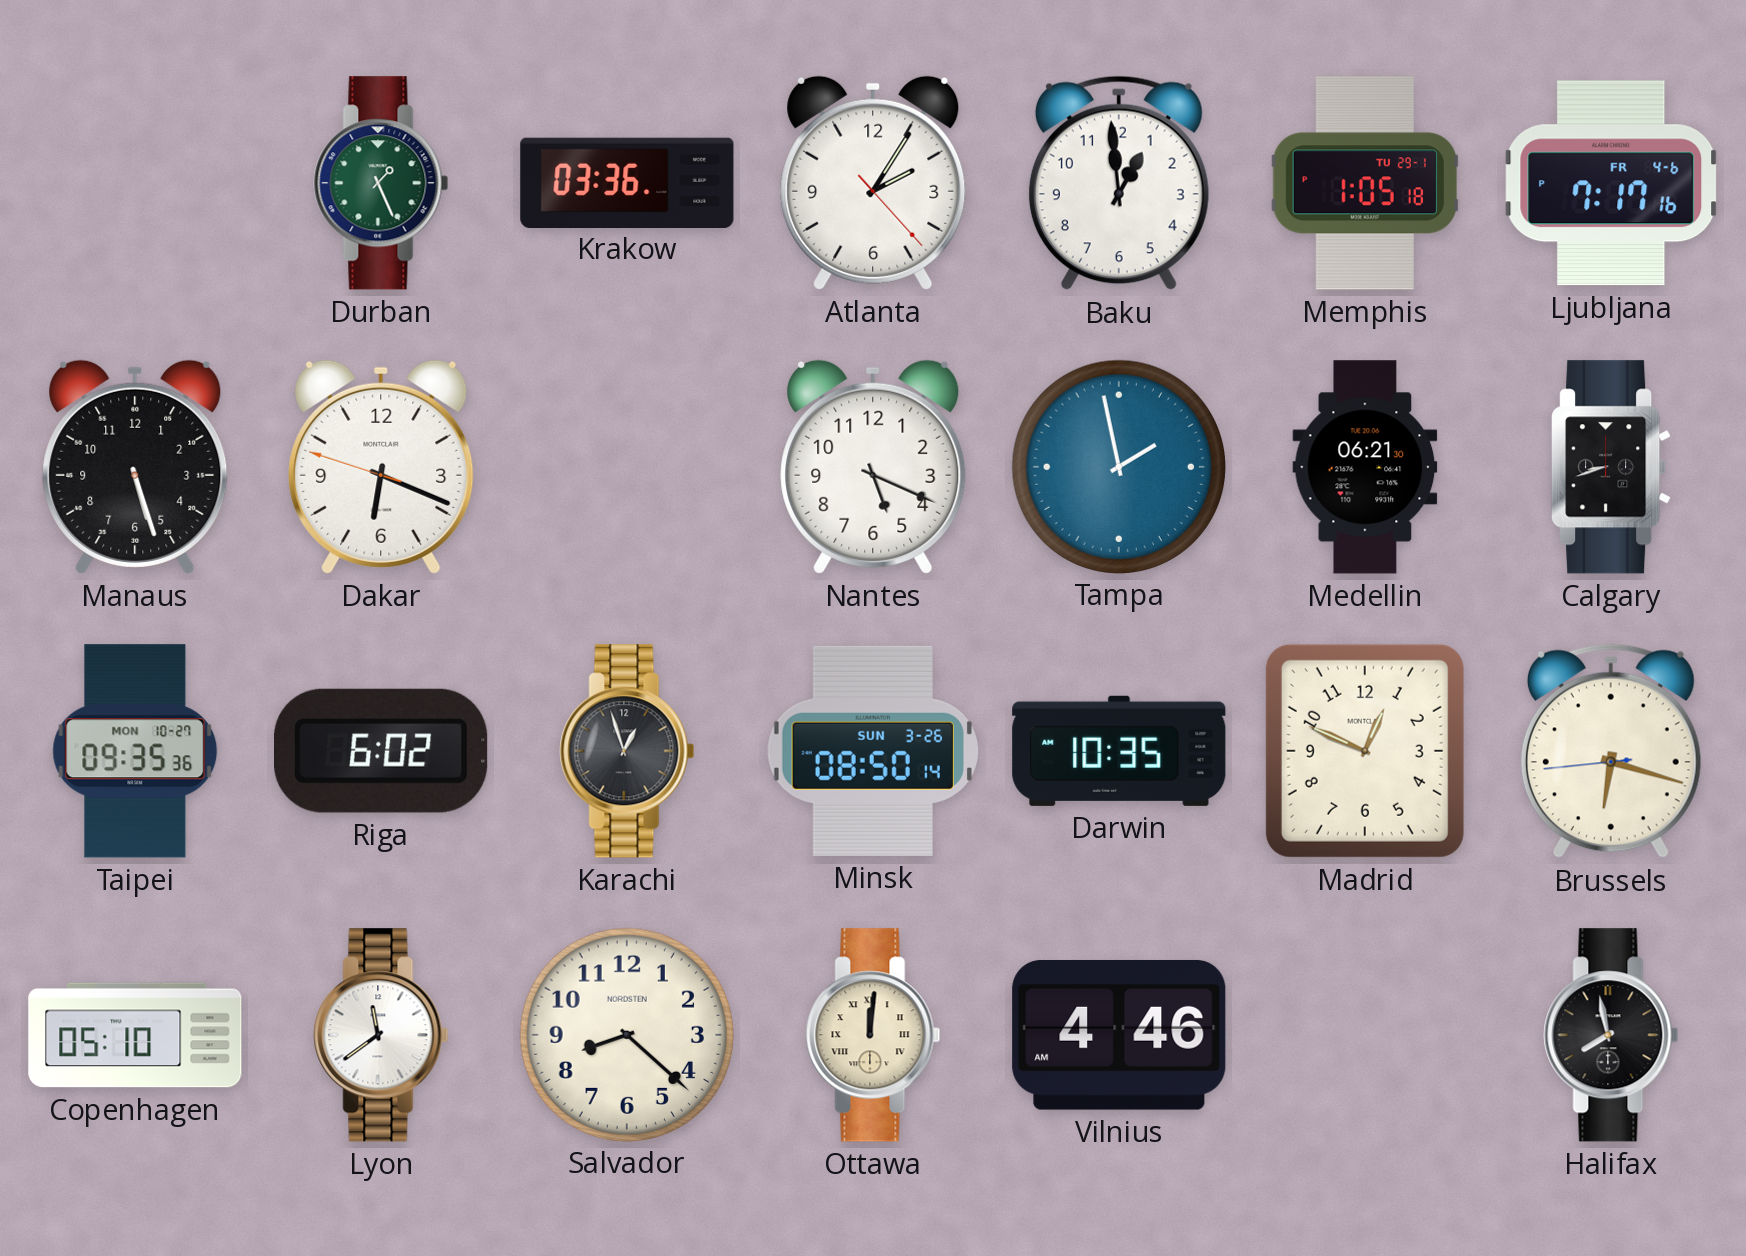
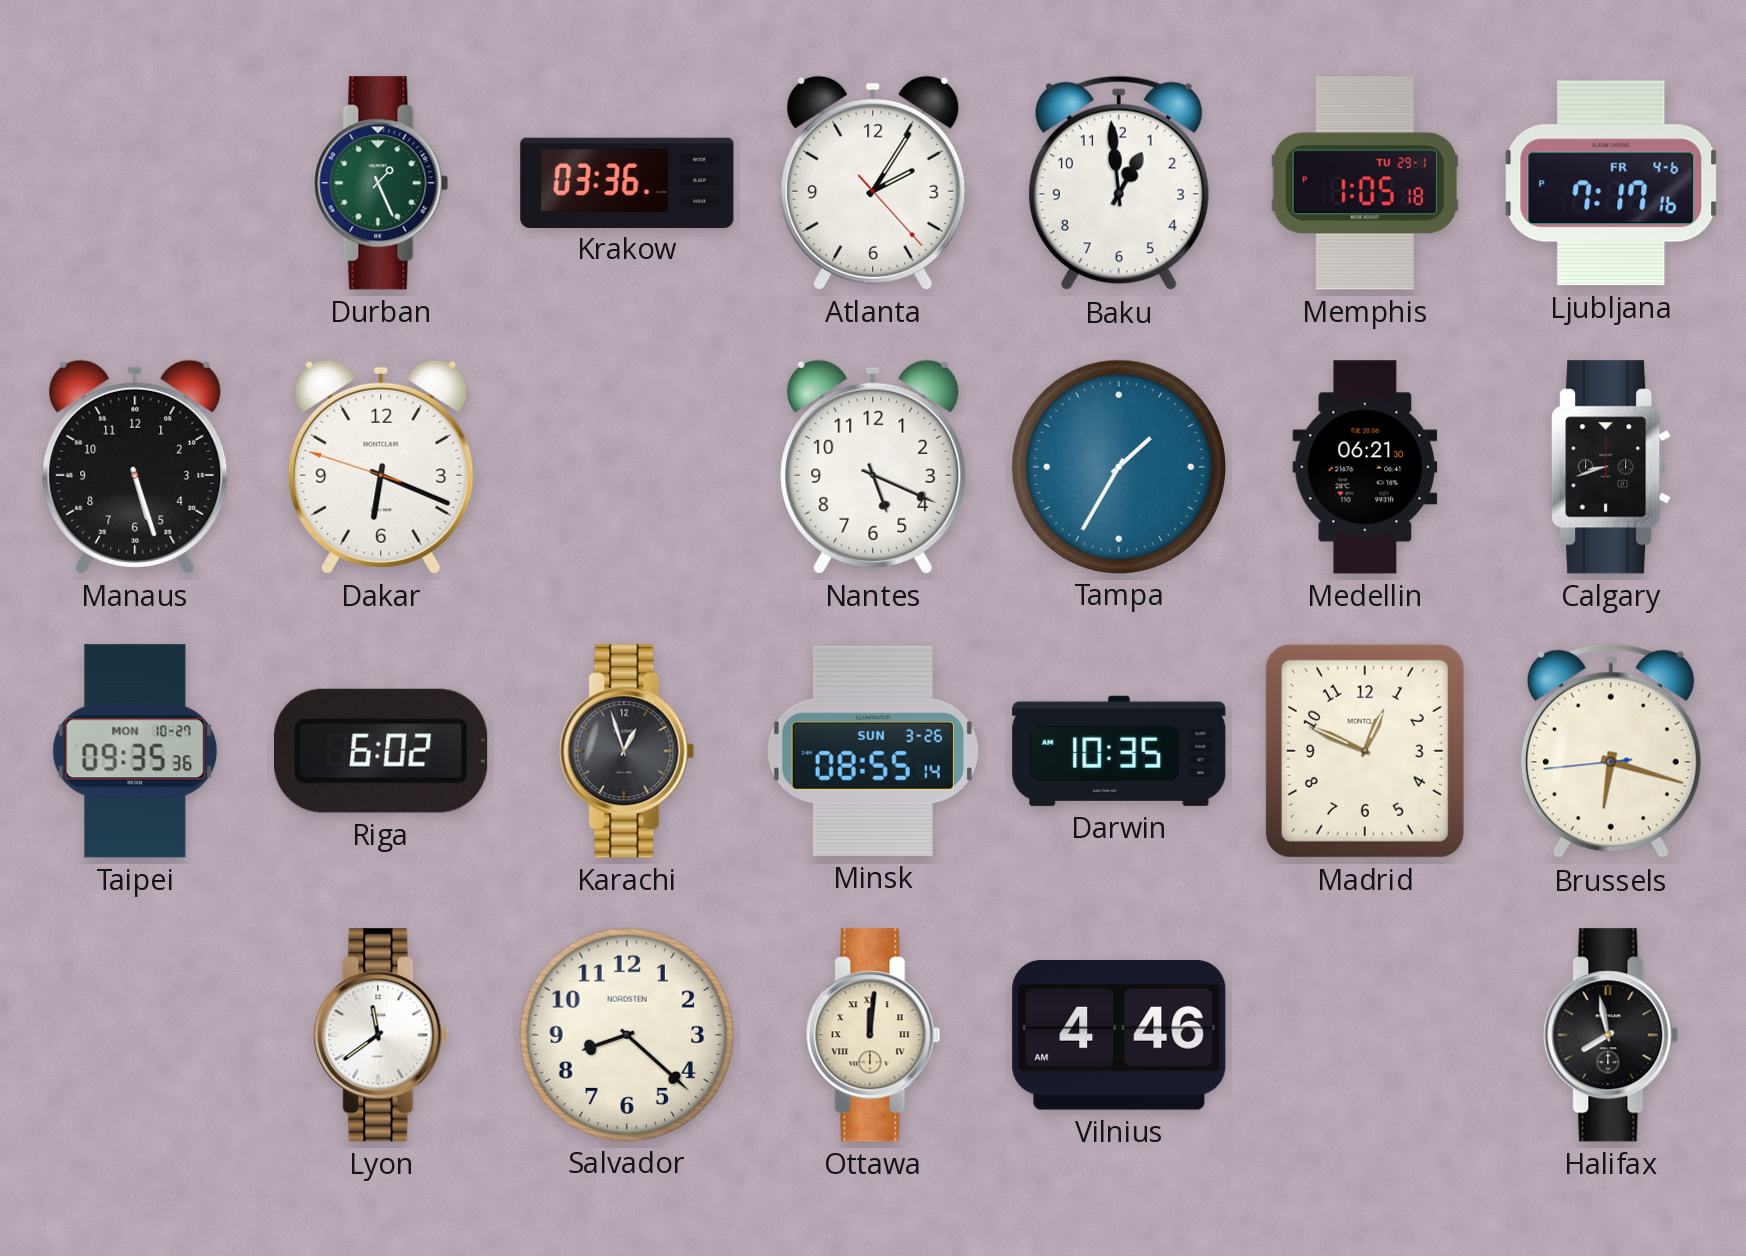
Tampa: 1:58 -> 1:35
Minsk: 08:50 -> 08:55
Copenhagen: 05:10 -> none
